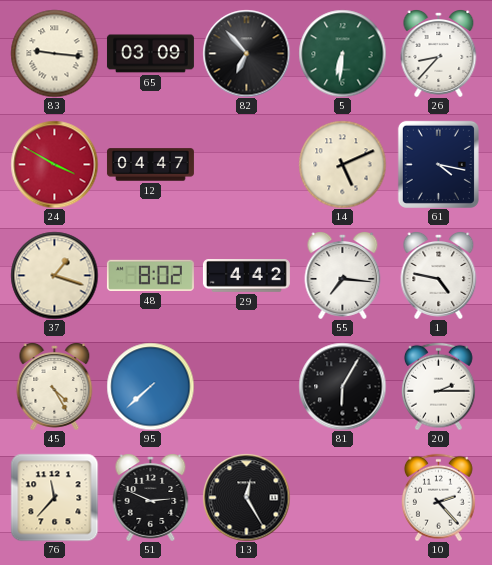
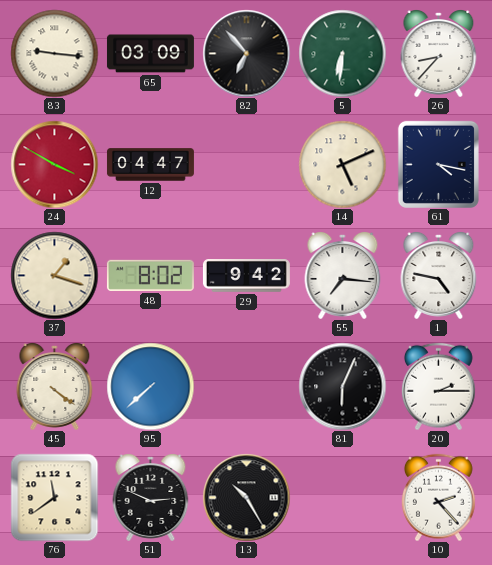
29: 4:42 -> 9:42
45: 4:25 -> 4:21
81: 6:05 -> 6:04
76: 11:37 -> 11:39
13: 12:25 -> 10:25
